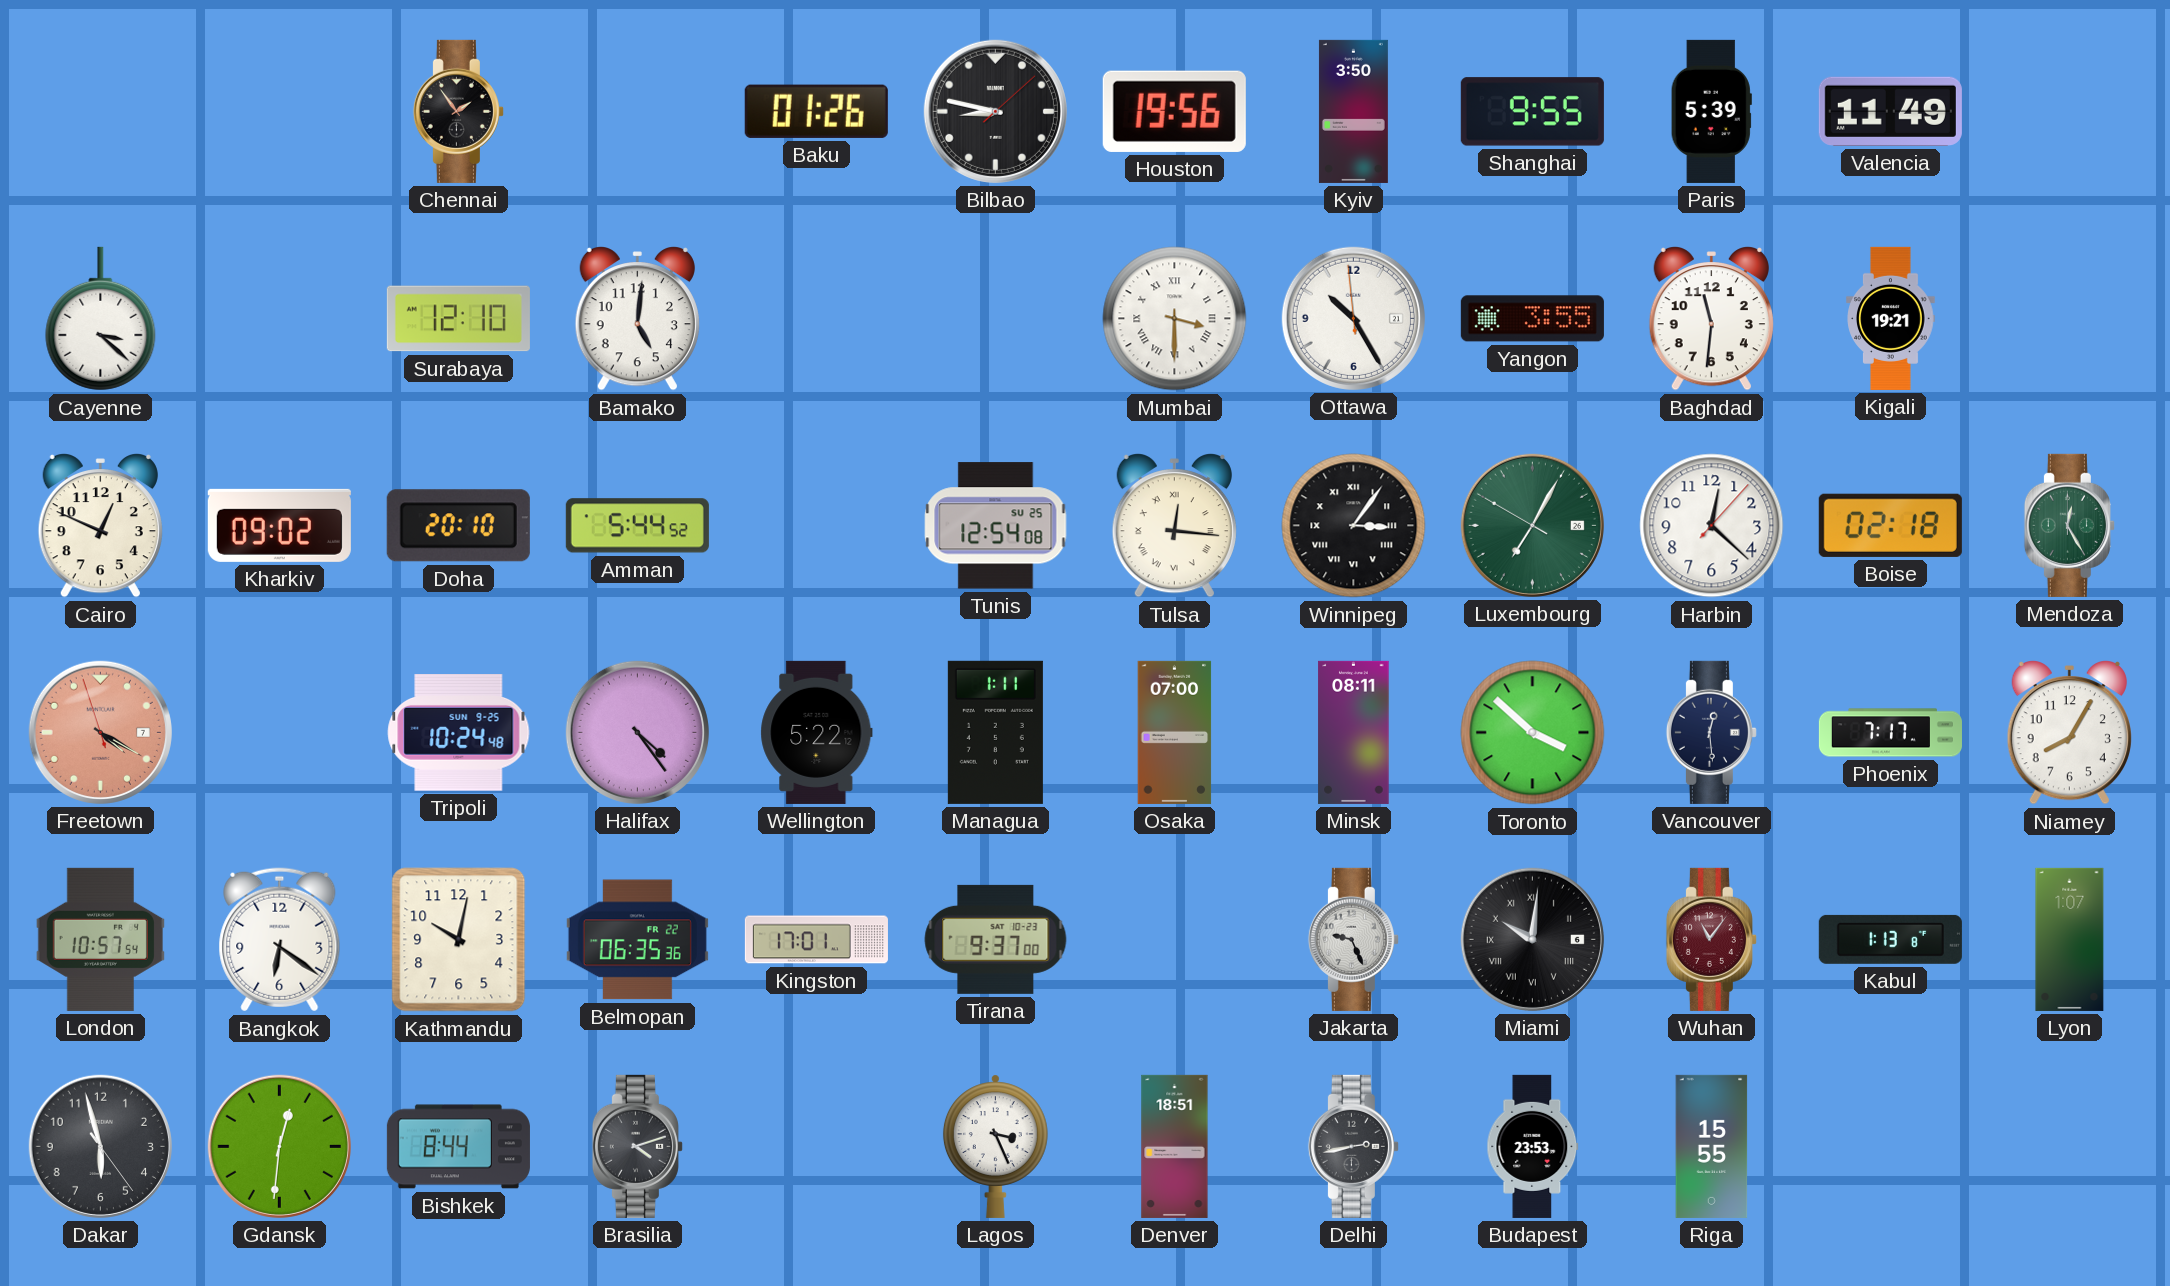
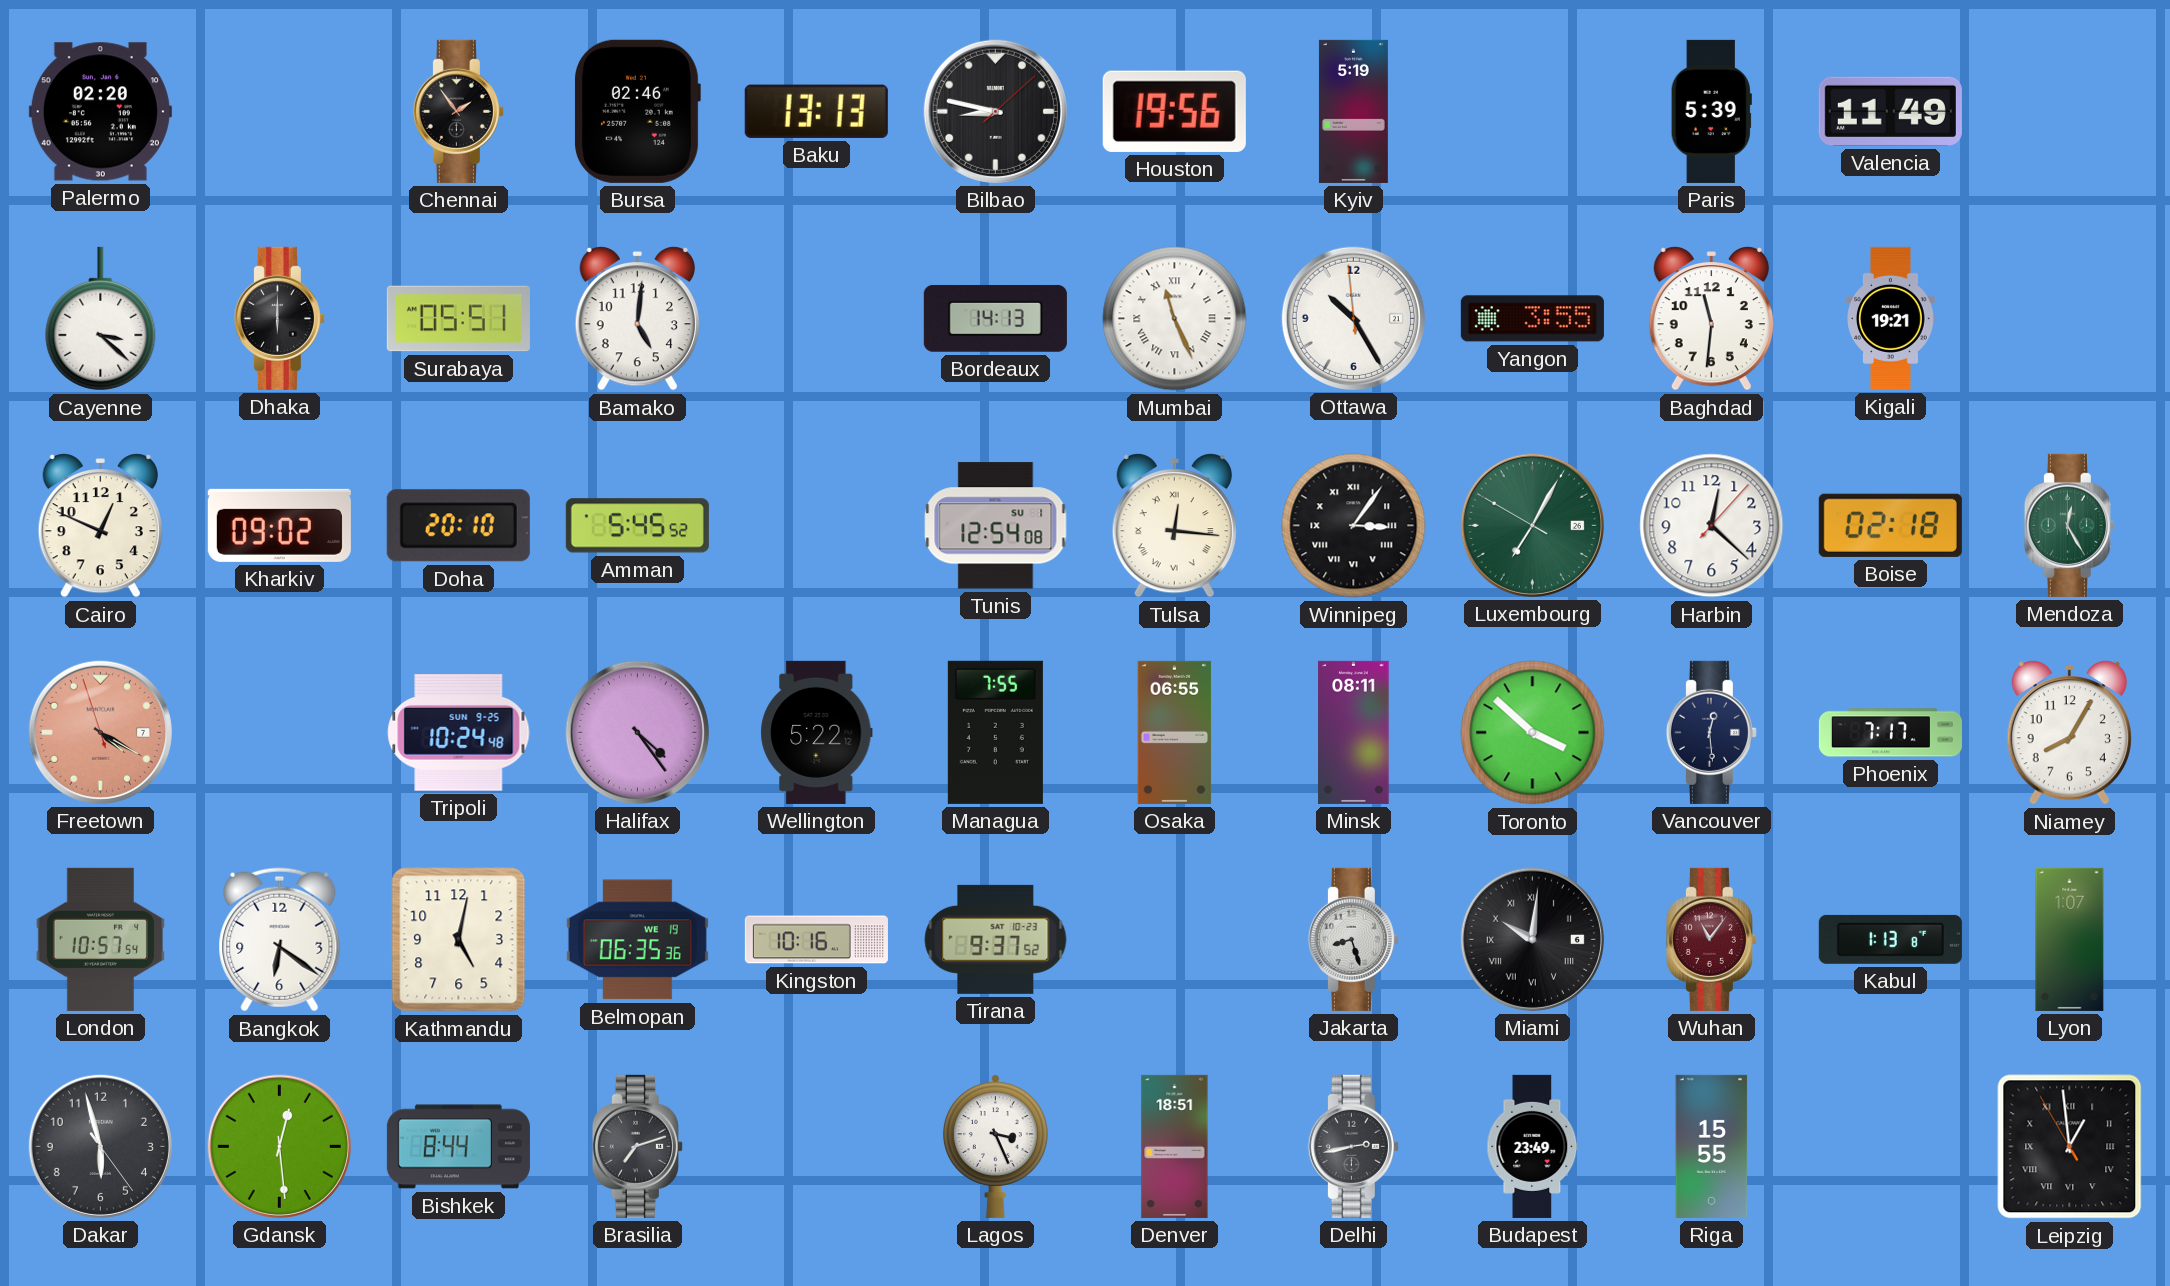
Palermo: none -> 02:20
Bursa: none -> 02:46
Baku: 01:26 -> 13:13
Kyiv: 3:50 -> 5:19
Shanghai: 9:55 -> none
Dhaka: none -> 6:00
Surabaya: 12:10 -> 05:51
Bordeaux: none -> 14:13
Mumbai: 3:30 -> 11:26
Amman: 5:44 -> 5:45
Tunis date: SU 25 -> SU 1
Managua: 1:11 -> 7:55
Osaka: 07:00 -> 06:55
Kathmandu: 10:02 -> 5:02
Belmopan date: FR 22 -> WE 19
Kingston: 17:01 -> 10:16
Tirana: 9:37:00 -> 9:37:52
Jakarta: 9:26 -> 8:27
Gdansk: 12:31 -> 12:29
Brasilia: 4:12 -> 7:12
Budapest: 23:53 -> 23:49
Leipzig: none -> 12:58
